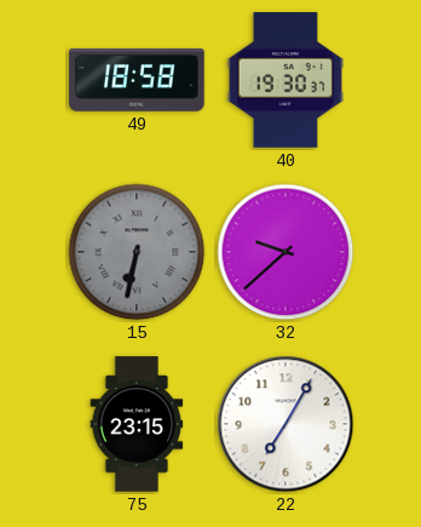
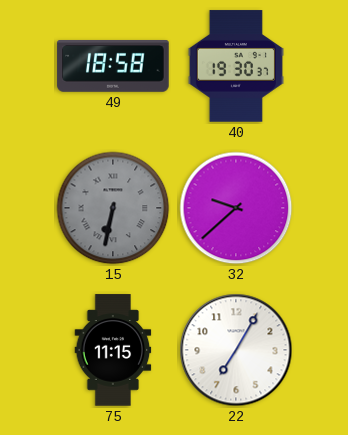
75: 23:15 -> 11:15
